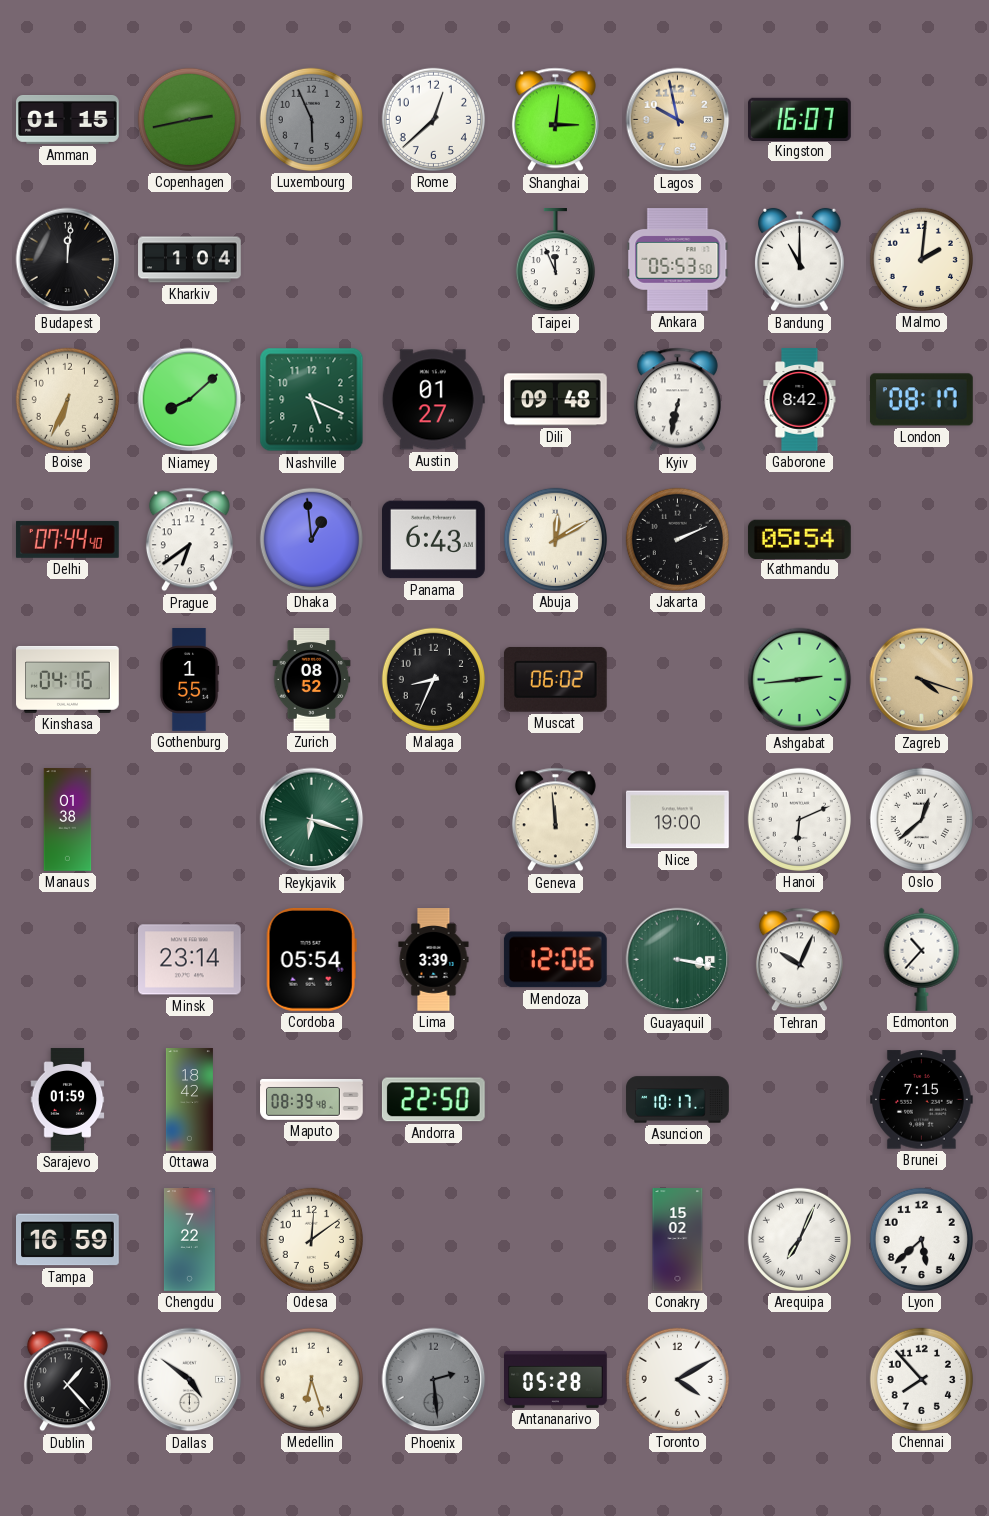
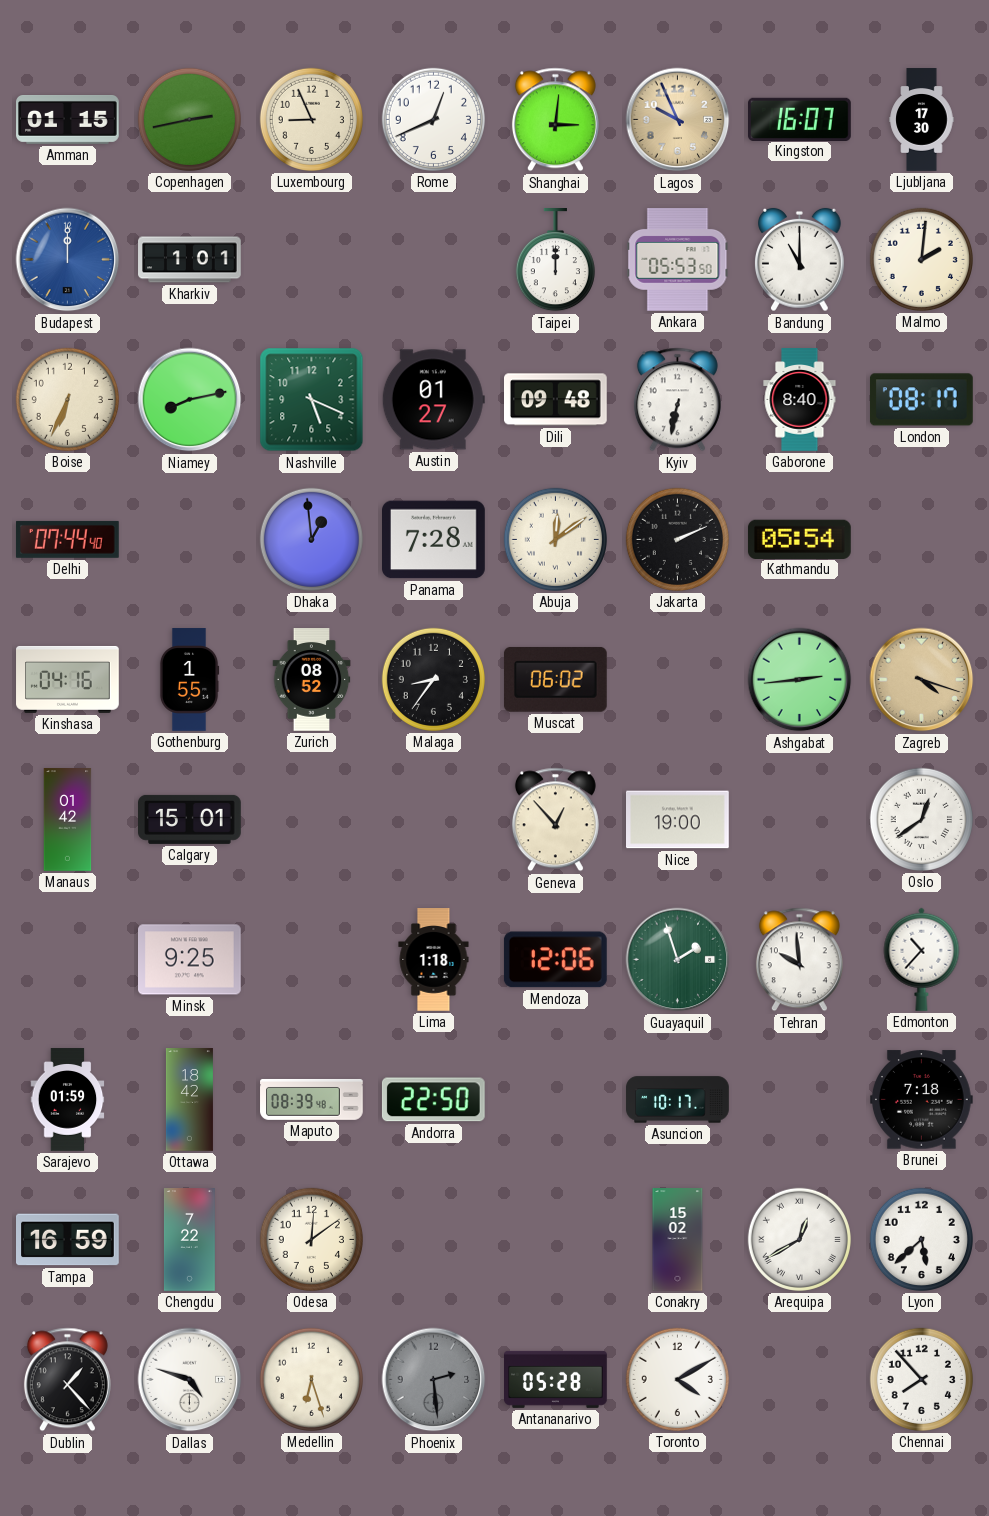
Luxembourg: 5:56 -> 8:56
Luxembourg dial: grey -> cream
Rome: 12:38 -> 12:41
Lagos: 9:58 -> 9:56
Ljubljana: none -> 17:30
Budapest: 12:01 -> 12:00
Budapest dial: black -> blue
Kharkiv: 1:04 -> 1:01
Taipei: 11:56 -> 12:00
Niamey: 8:08 -> 8:13
Gaborone: 8:42 -> 8:40
Prague: 6:39 -> none
Panama: 6:43 -> 7:28
Abuja: 12:10 -> 12:09
Malaga: 8:34 -> 8:36
Manaus: 01:38 -> 01:42
Calgary: none -> 15:01
Reykjavik: 6:18 -> none
Geneva: 11:59 -> 12:53
Hanoi: 6:11 -> none
Oslo: 12:38 -> 12:39
Minsk: 23:14 -> 9:25
Cordoba: 05:54 -> none
Lima: 3:39 -> 1:18
Guayaquil: 3:17 -> 1:57
Tehran: 10:04 -> 9:59
Brunei: 7:15 -> 7:18
Arequipa: 7:04 -> 12:40
Dallas: 4:51 -> 4:48
